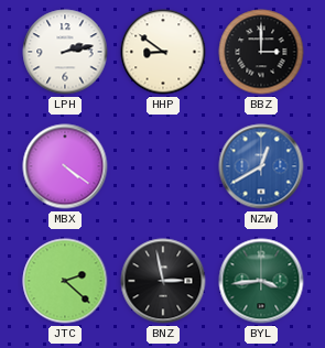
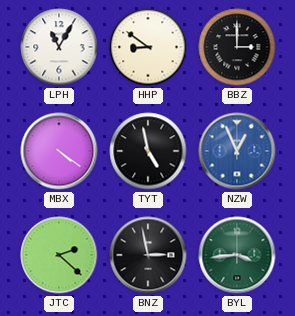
LPH: 2:13 -> 11:05
TYT: none -> 4:58
NZW: 12:40 -> 12:56
